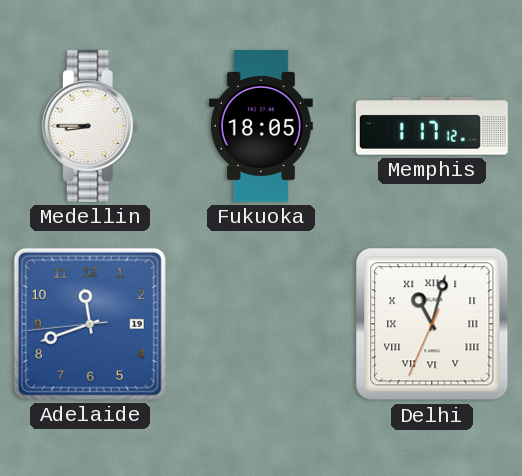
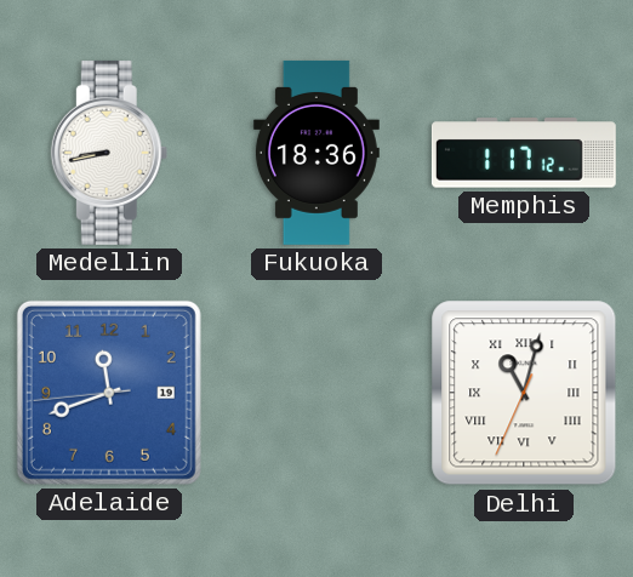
Medellin: 8:45 -> 8:43
Fukuoka: 18:05 -> 18:36
